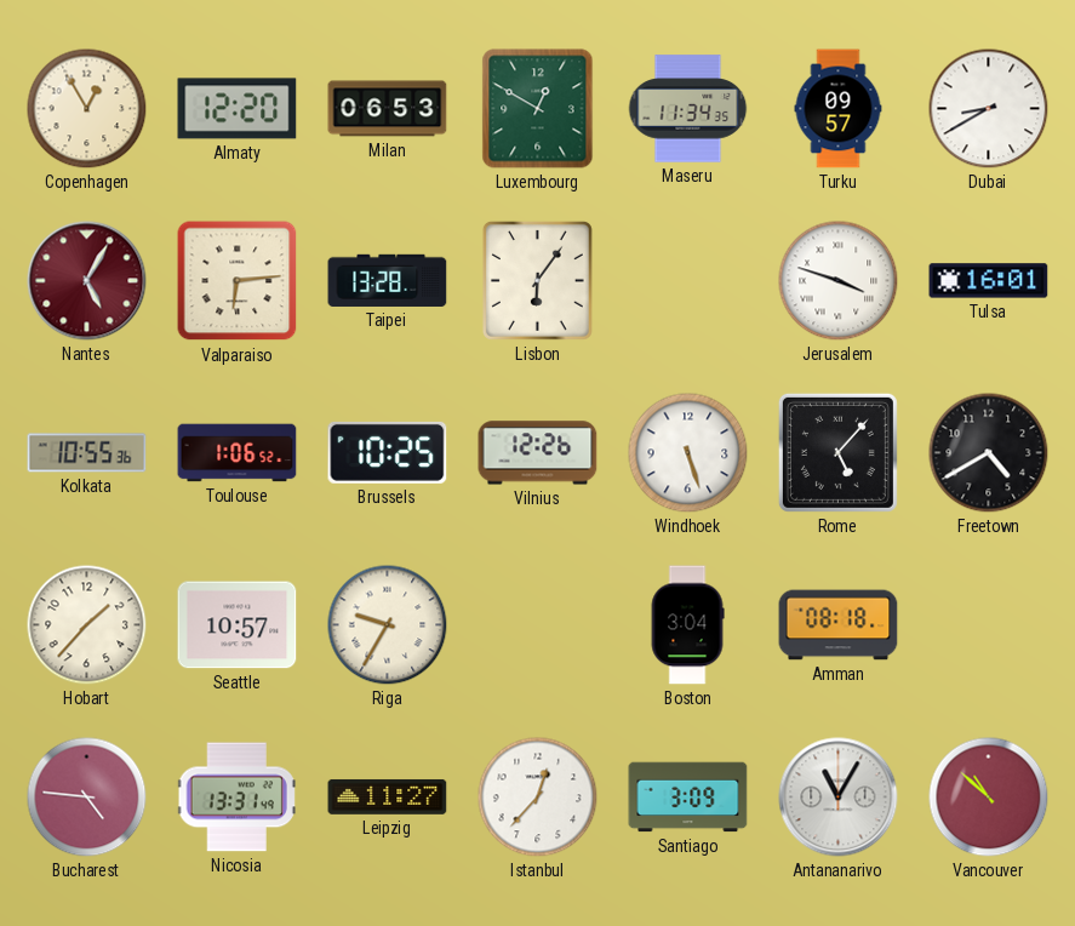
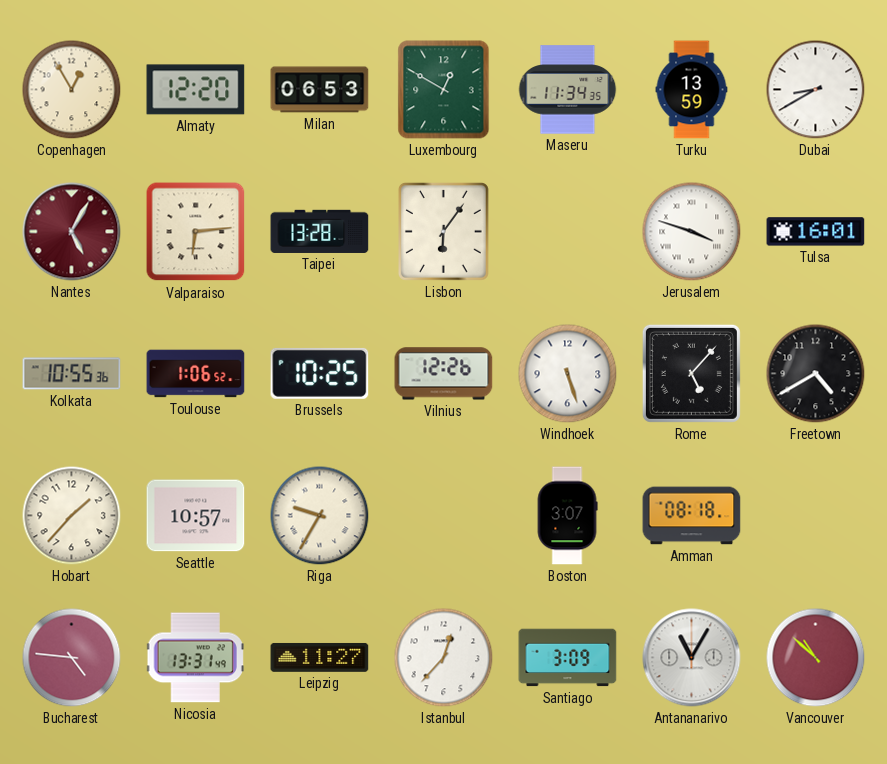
Turku: 09:57 -> 13:59
Boston: 3:04 -> 3:07
